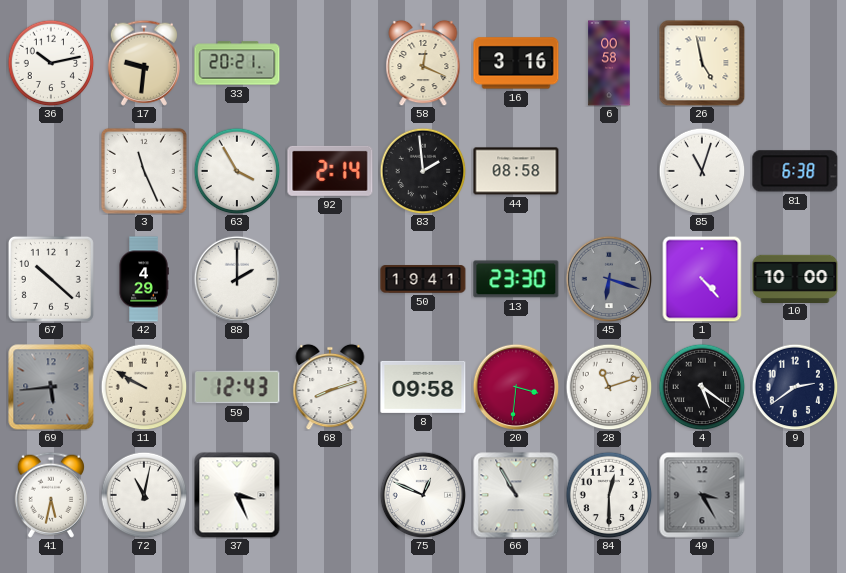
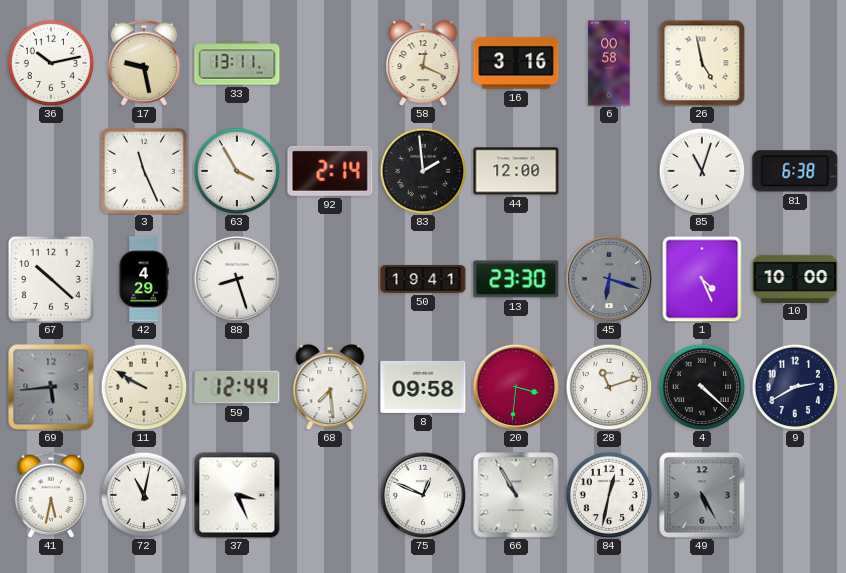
17: 9:31 -> 9:28
33: 20:21 -> 13:11
44: 08:58 -> 12:00
88: 2:00 -> 8:27
1: 4:23 -> 4:26
59: 12:43 -> 12:44
68: 8:12 -> 7:29
4: 5:21 -> 4:22
9: 2:39 -> 2:40
84: 12:30 -> 12:32
49: 3:25 -> 5:25
